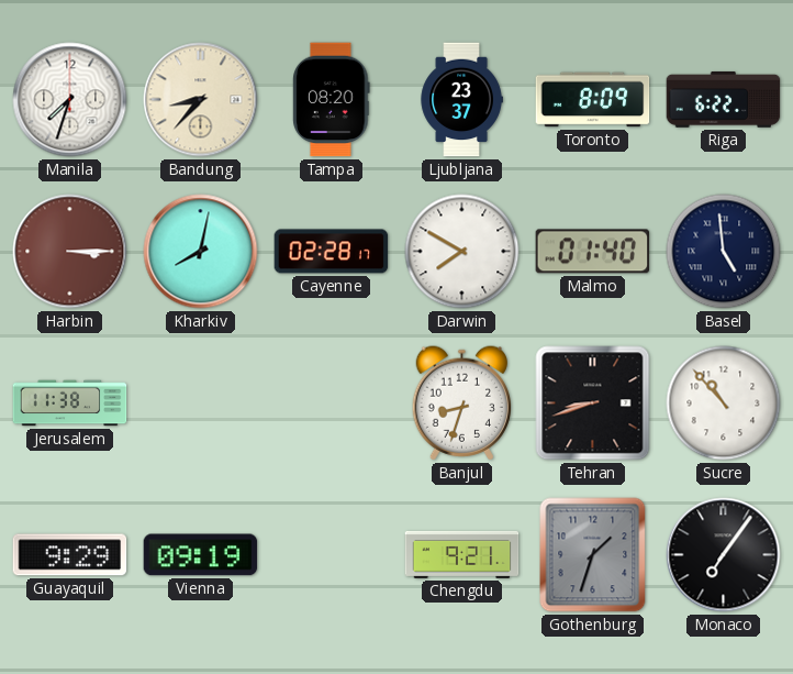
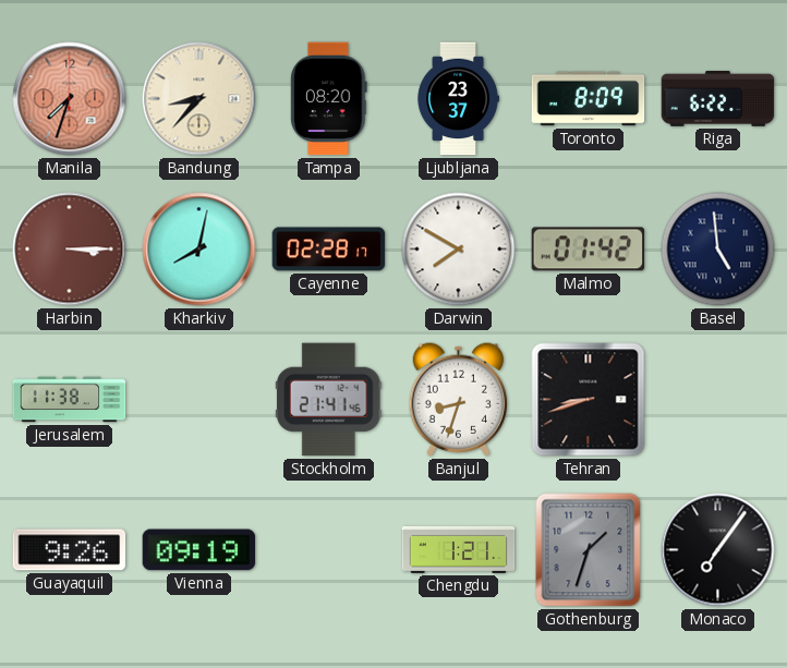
Manila dial: white -> salmon
Malmo: 01:40 -> 01:42
Stockholm: none -> 21:41
Sucre: 10:53 -> none
Guayaquil: 9:29 -> 9:26
Chengdu: 9:21 -> 1:21
